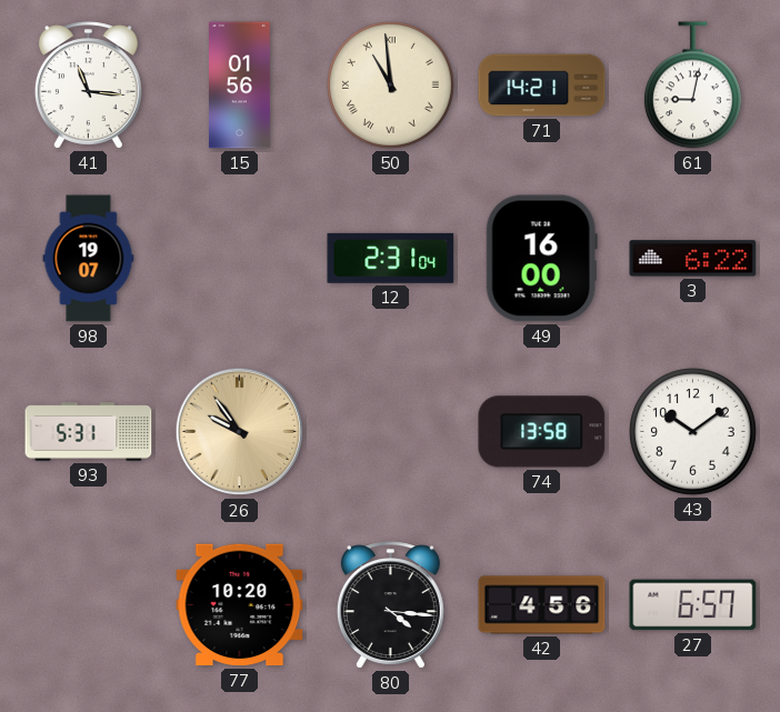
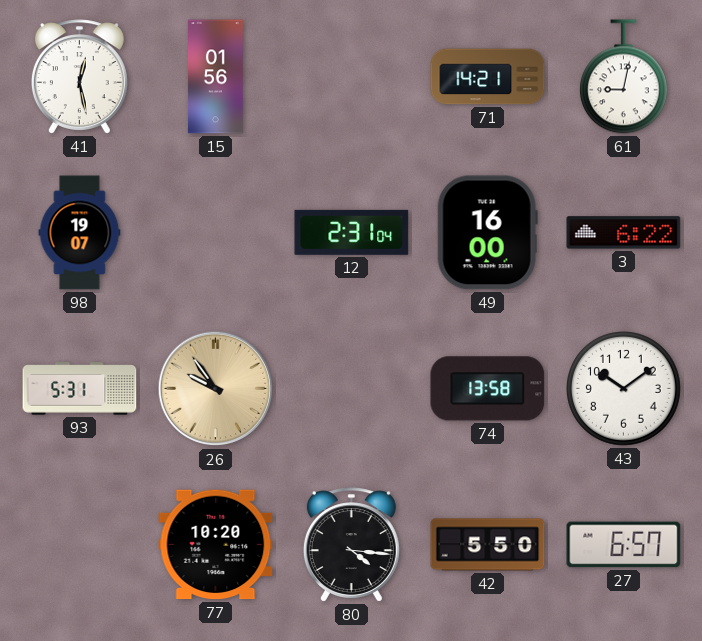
41: 11:16 -> 12:28
50: 10:59 -> none
42: 4:56 -> 5:50
